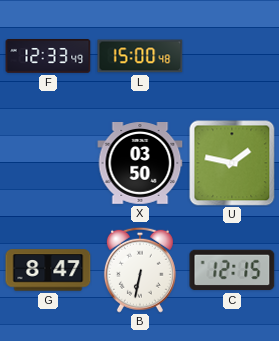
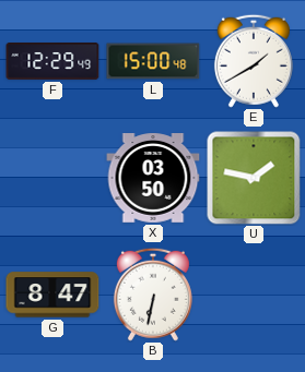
F: 12:33 -> 12:29
E: none -> 1:40
C: 12:15 -> none
